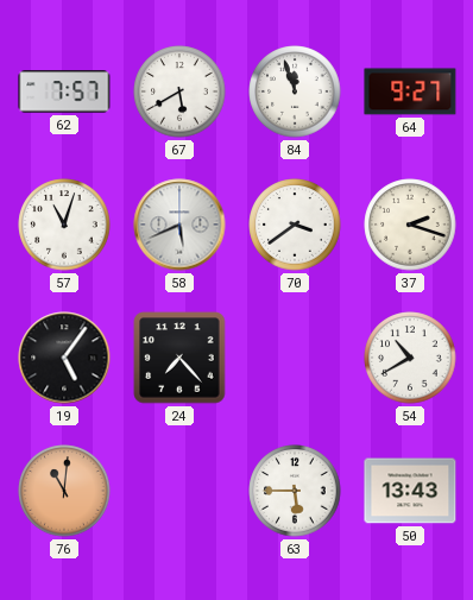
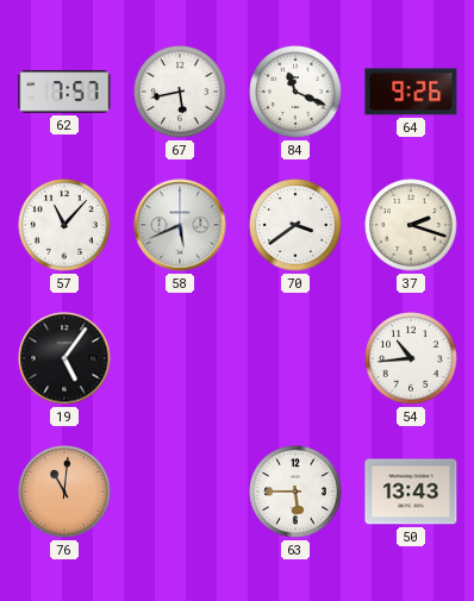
67: 5:40 -> 5:43
84: 11:57 -> 11:19
64: 9:27 -> 9:26
57: 11:03 -> 11:07
24: 7:23 -> none
54: 10:40 -> 10:44
